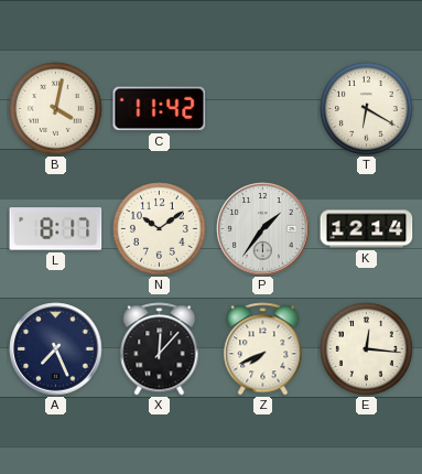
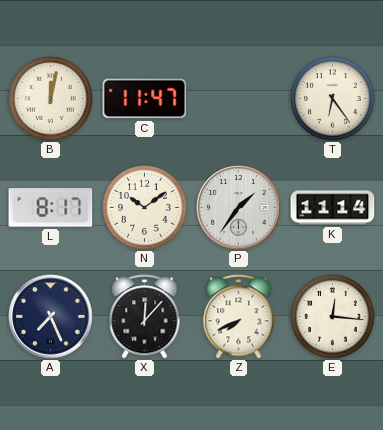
B: 4:02 -> 12:02
C: 11:42 -> 11:47
T: 6:20 -> 6:24
K: 12:14 -> 11:14
